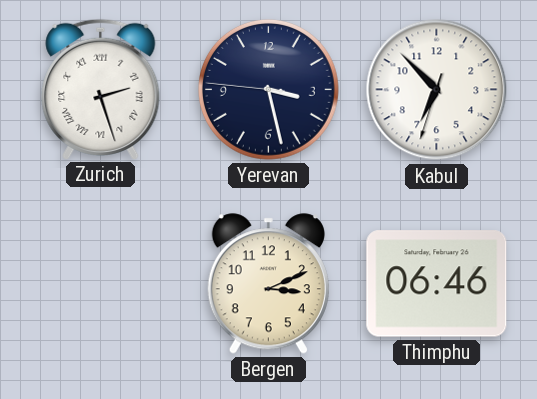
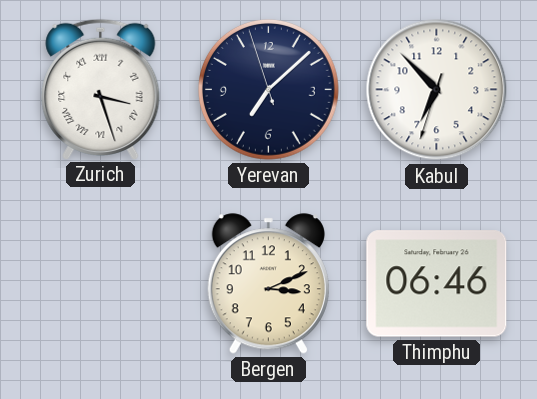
Zurich: 2:27 -> 3:27
Yerevan: 3:27 -> 7:07
